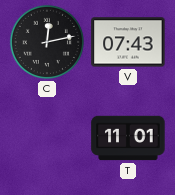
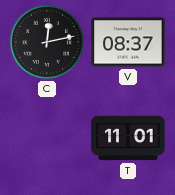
V: 07:43 -> 08:37
